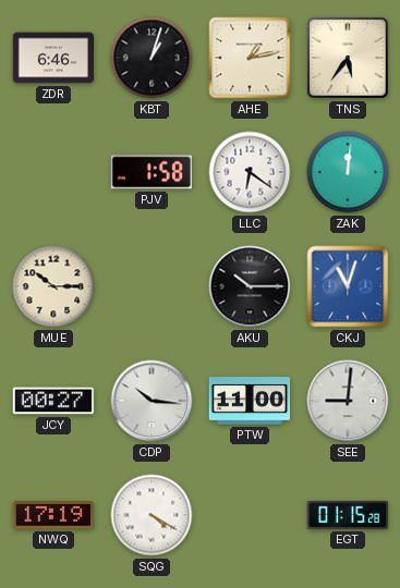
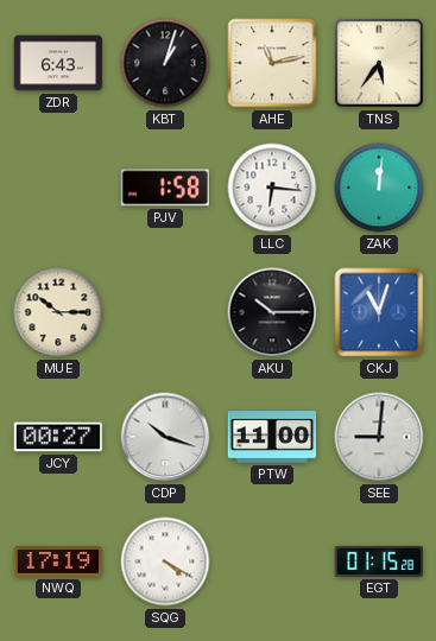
ZDR: 6:46 -> 6:43
AHE: 1:13 -> 11:13
LLC: 6:21 -> 6:16
CDP: 10:16 -> 10:18
